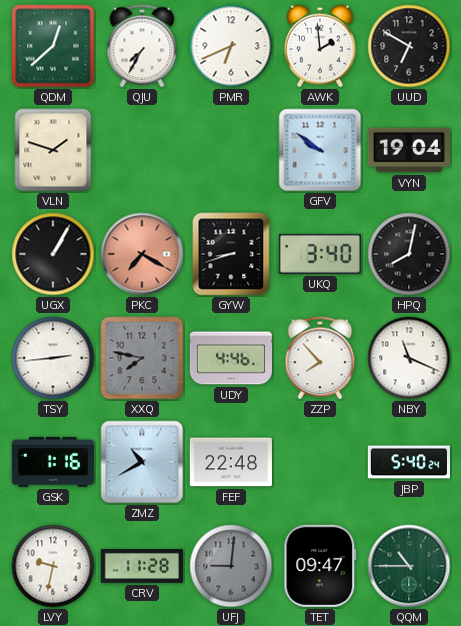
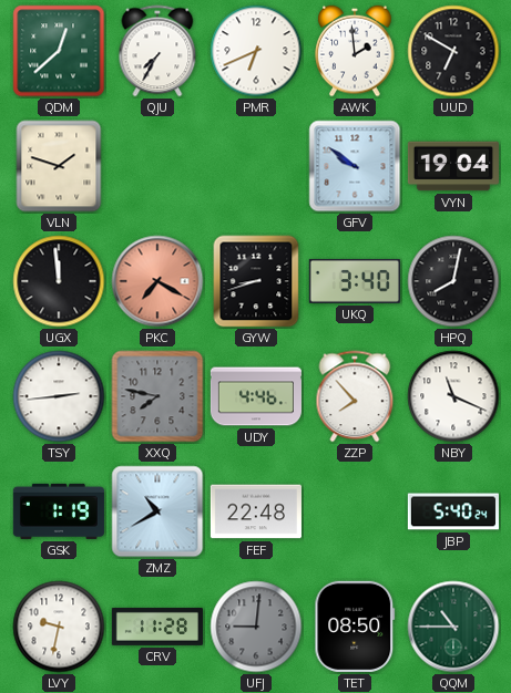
UGX: 1:05 -> 11:59
GSK: 1:16 -> 1:19
TET: 09:47 -> 08:50
